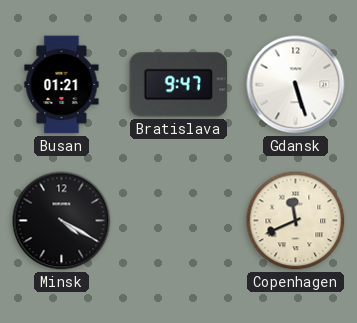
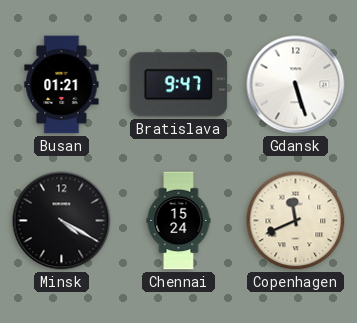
Chennai: none -> 15:24
